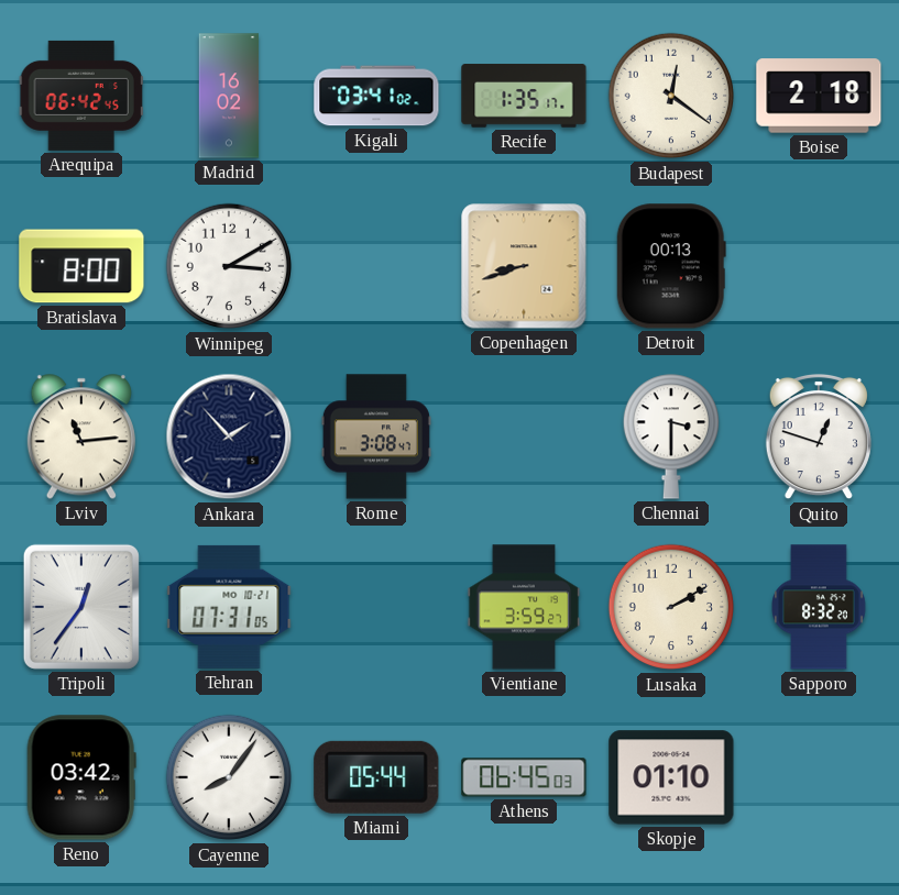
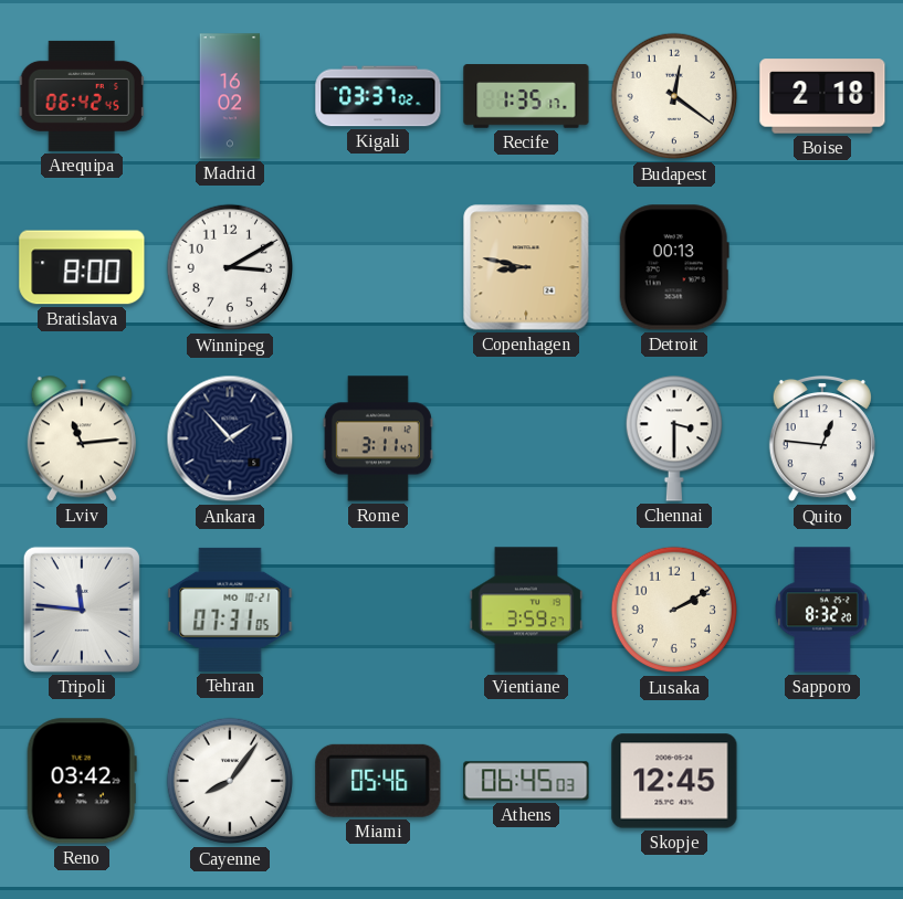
Kigali: 03:41 -> 03:37
Copenhagen: 8:42 -> 8:47
Rome: 3:08 -> 3:11
Quito: 12:48 -> 12:46
Tripoli: 12:36 -> 11:46
Miami: 05:44 -> 05:46
Skopje: 01:10 -> 12:45
